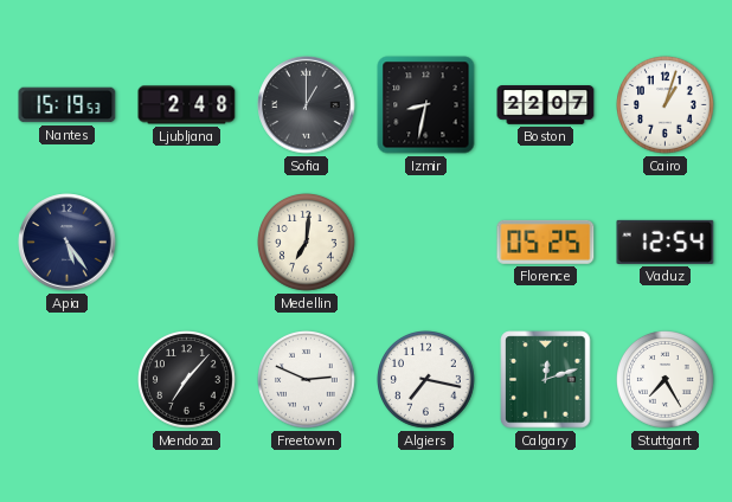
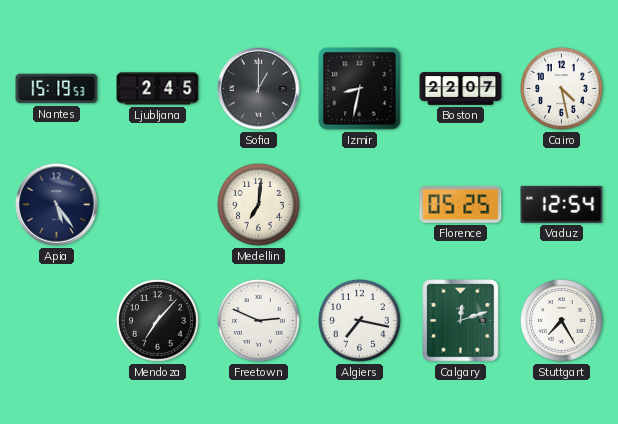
Ljubljana: 2:48 -> 2:45
Cairo: 1:03 -> 4:28
